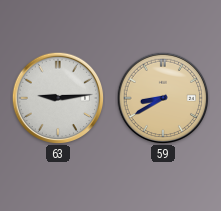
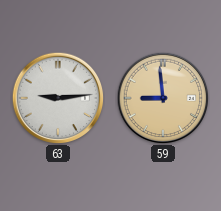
59: 8:40 -> 8:59
